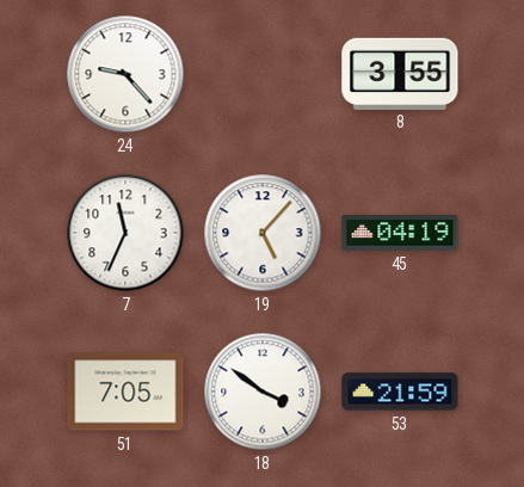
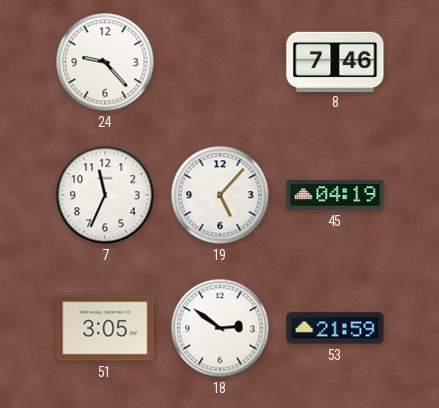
8: 3:55 -> 7:46
51: 7:05 -> 3:05
18: 3:51 -> 2:51
